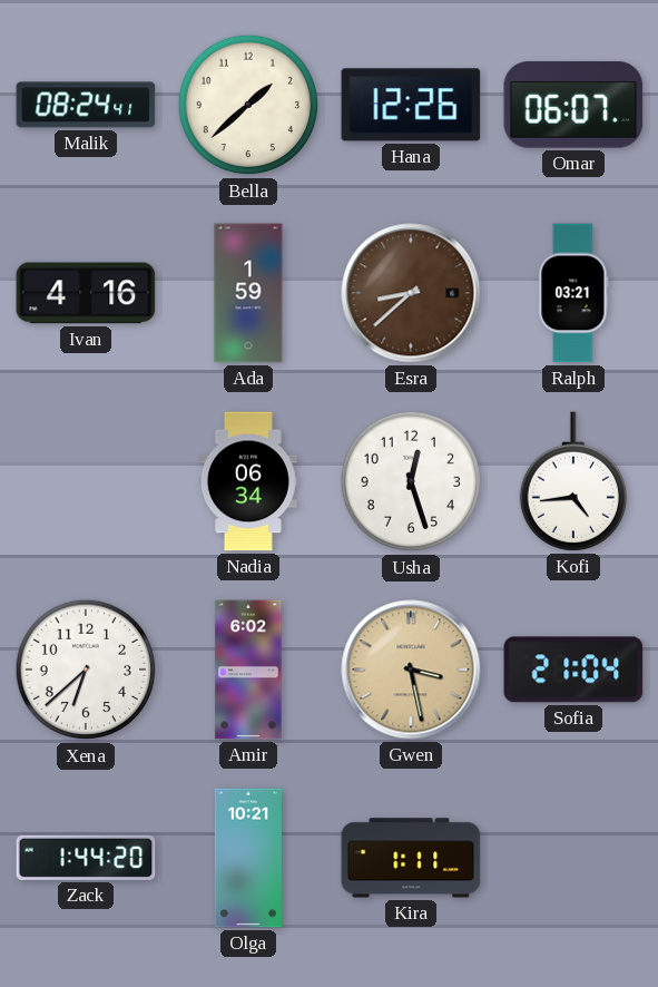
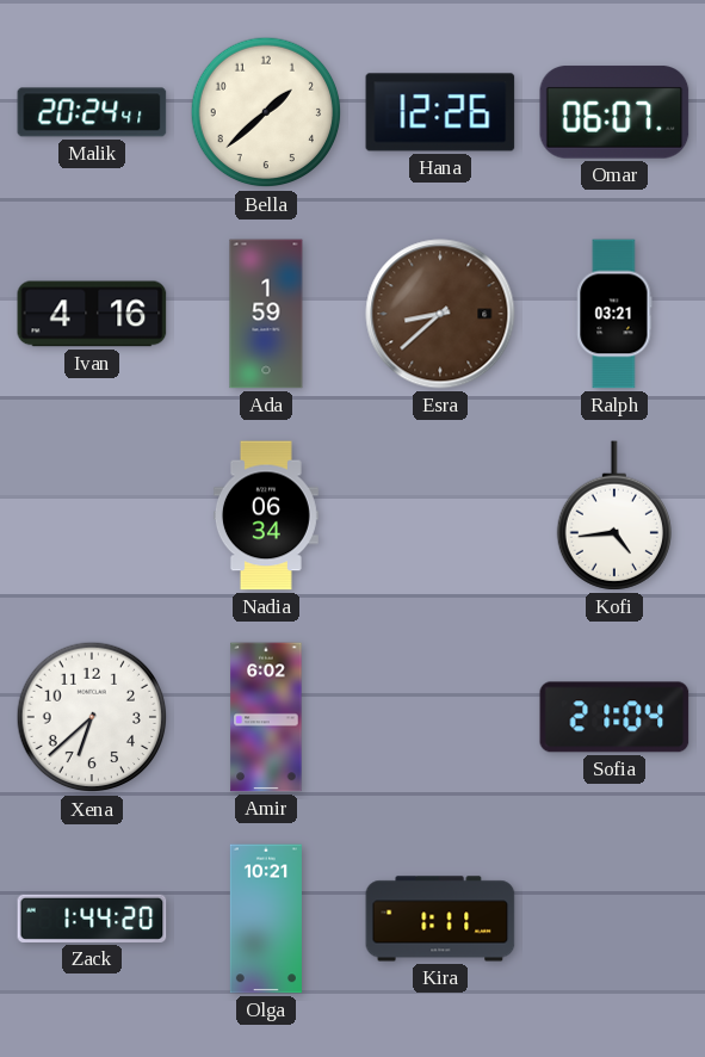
Malik: 08:24 -> 20:24
Usha: 12:27 -> none
Gwen: 3:28 -> none
